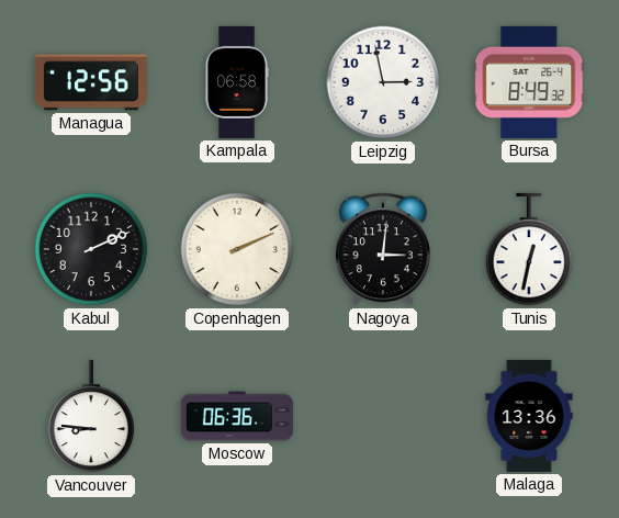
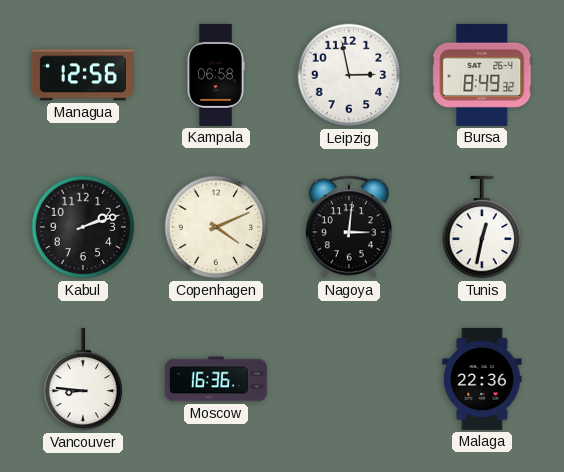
Kabul: 2:11 -> 2:12
Copenhagen: 2:11 -> 4:11
Moscow: 06:36 -> 16:36
Malaga: 13:36 -> 22:36
